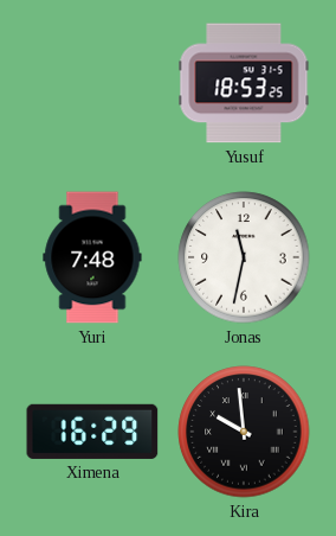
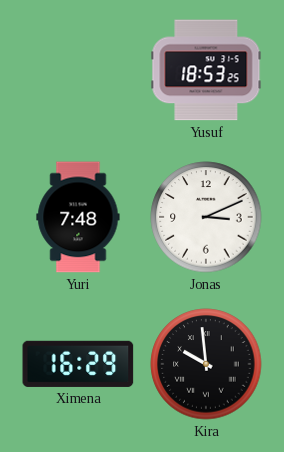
Jonas: 11:32 -> 3:11
